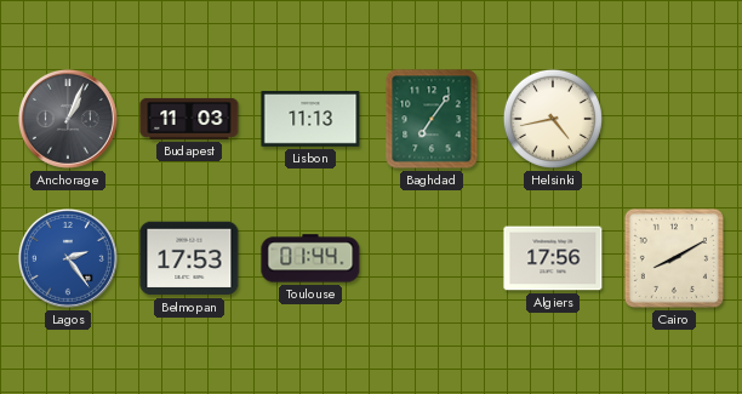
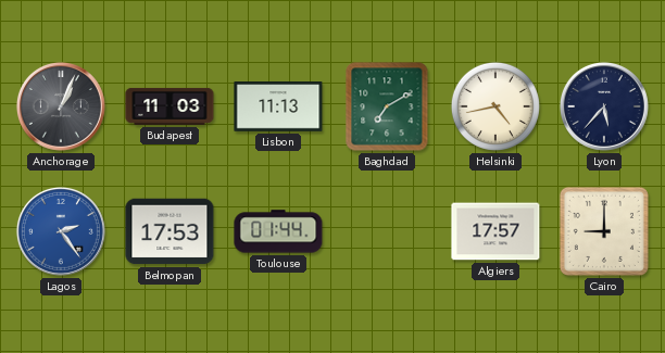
Baghdad: 7:06 -> 7:10
Lyon: none -> 5:37
Algiers: 17:56 -> 17:57
Cairo: 8:10 -> 9:00
